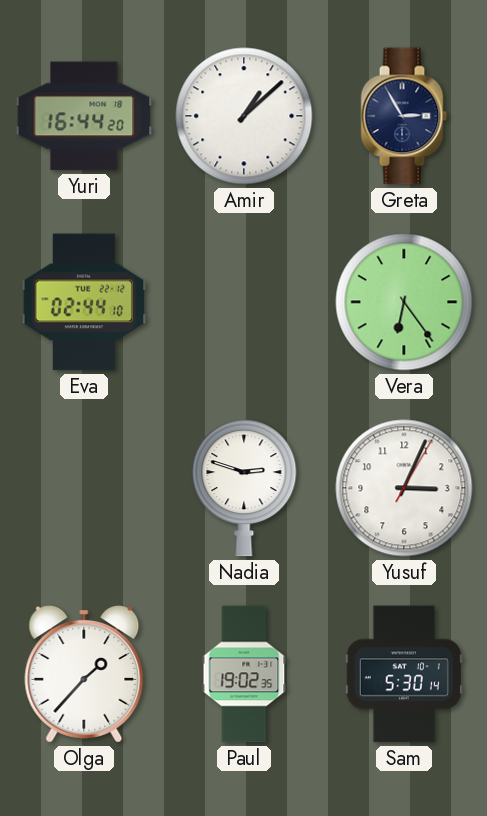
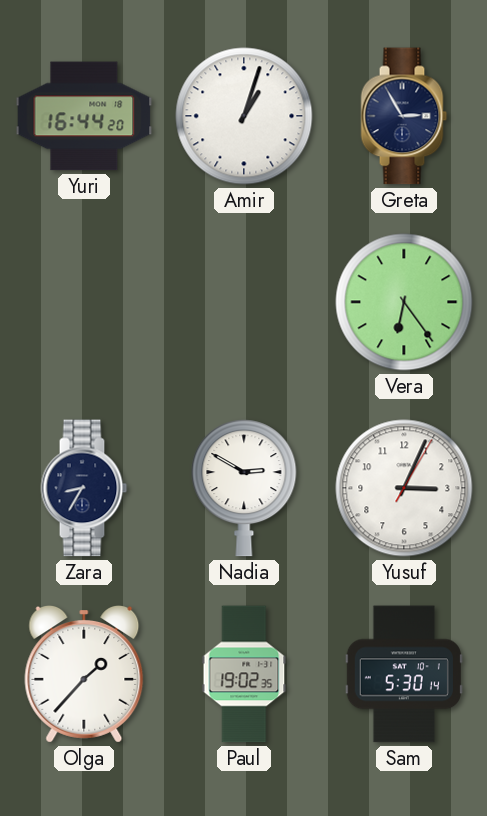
Amir: 1:08 -> 1:03
Eva: 02:44 -> none
Zara: none -> 8:35
Nadia: 2:48 -> 2:50
